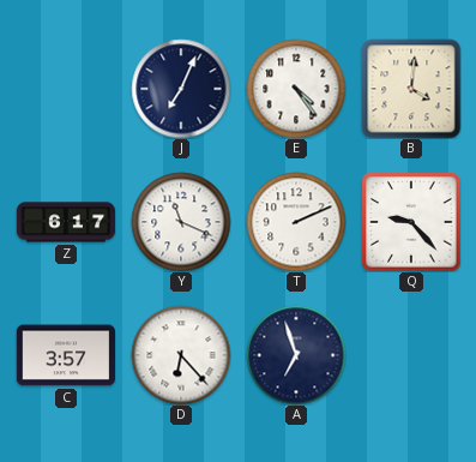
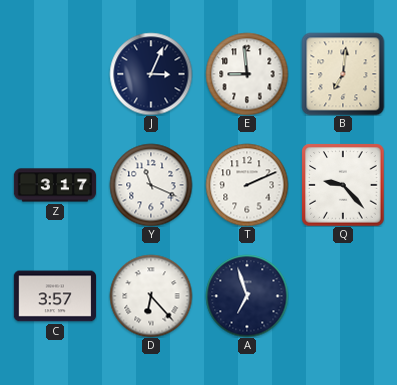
J: 7:04 -> 3:04
E: 4:24 -> 8:59
B: 4:01 -> 7:01
Z: 6:17 -> 3:17
